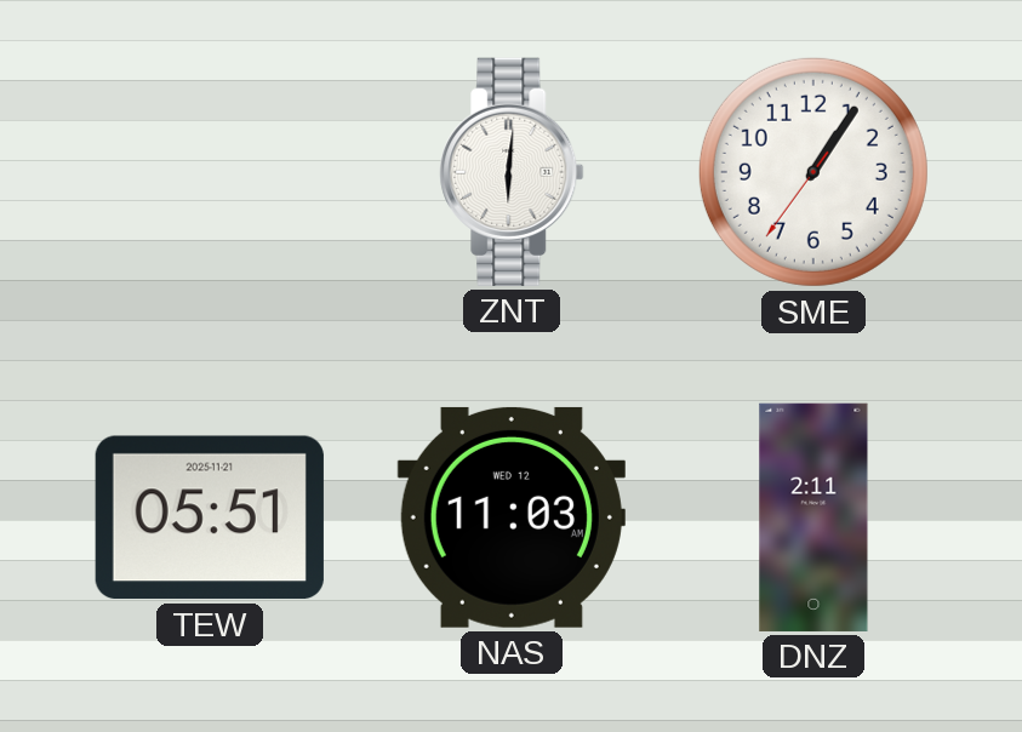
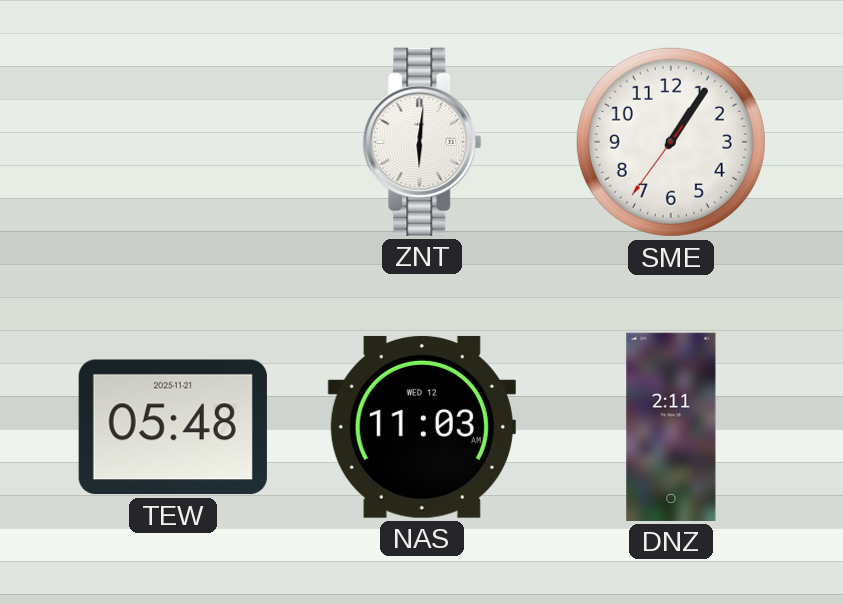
TEW: 05:51 -> 05:48
